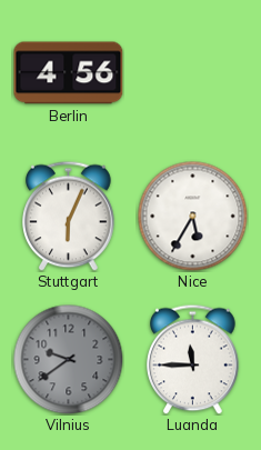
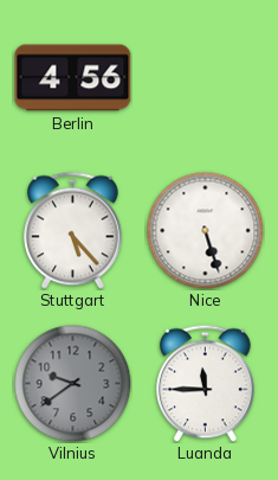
Stuttgart: 6:04 -> 5:23
Nice: 5:35 -> 5:27
